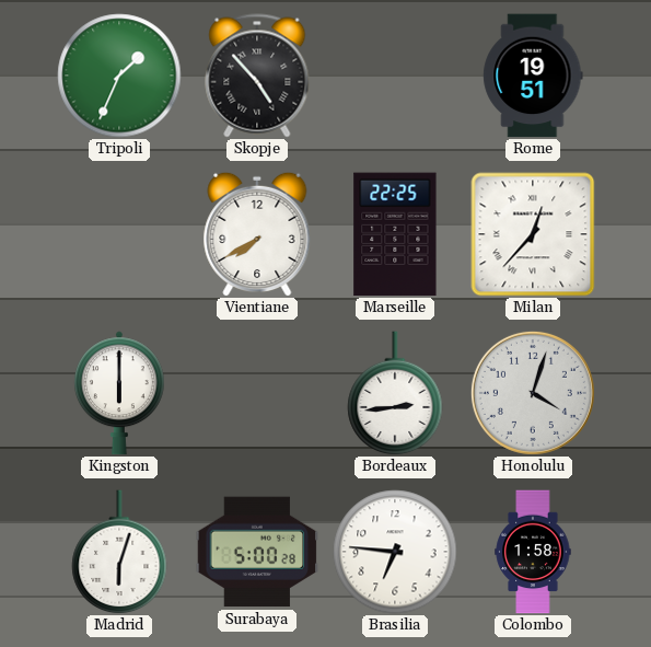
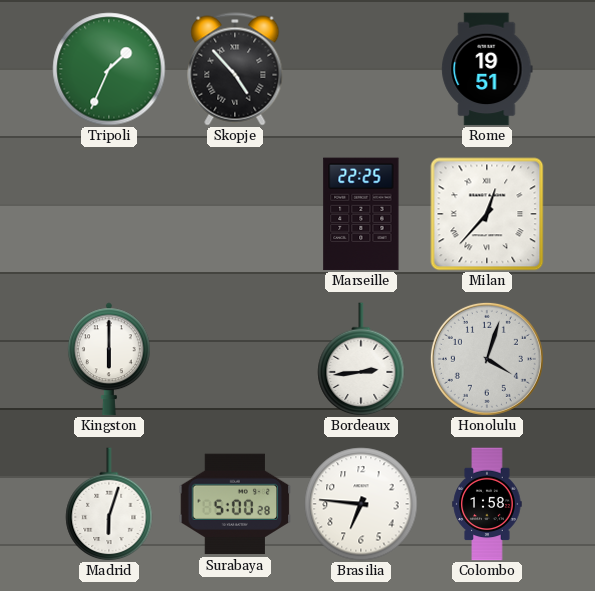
Vientiane: 7:40 -> none
